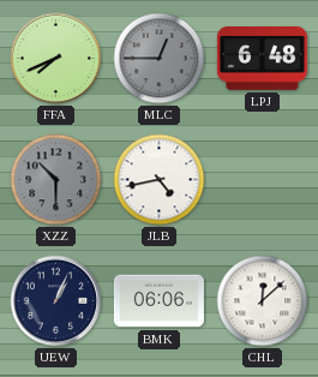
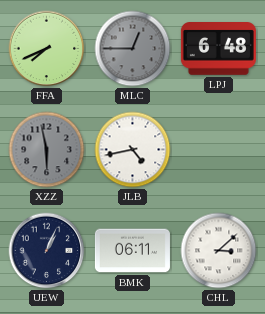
XZZ: 10:30 -> 5:58
BMK: 06:06 -> 06:11
CHL: 12:08 -> 3:08
